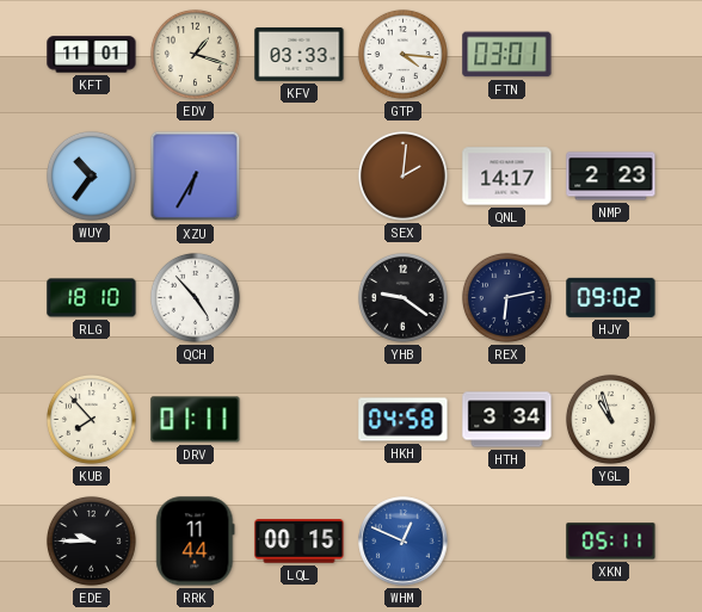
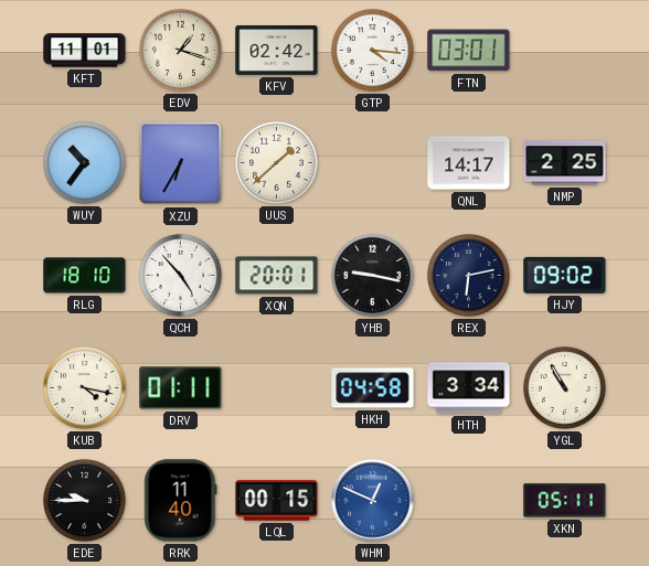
KFV: 03:33 -> 02:42
UUS: none -> 1:38
SEX: 2:01 -> none
NMP: 2:23 -> 2:25
XQN: none -> 20:01
YHB: 9:21 -> 9:17
KUB: 7:53 -> 4:17
YGL: 10:57 -> 10:55
RRK: 11:44 -> 11:40
